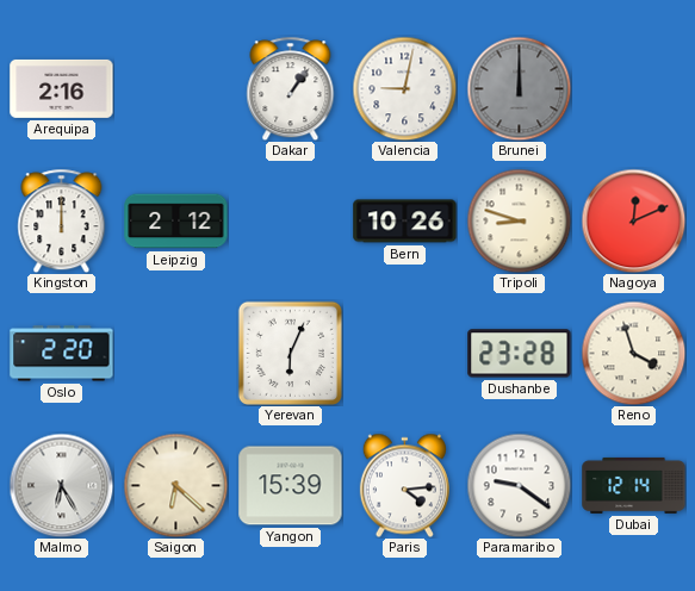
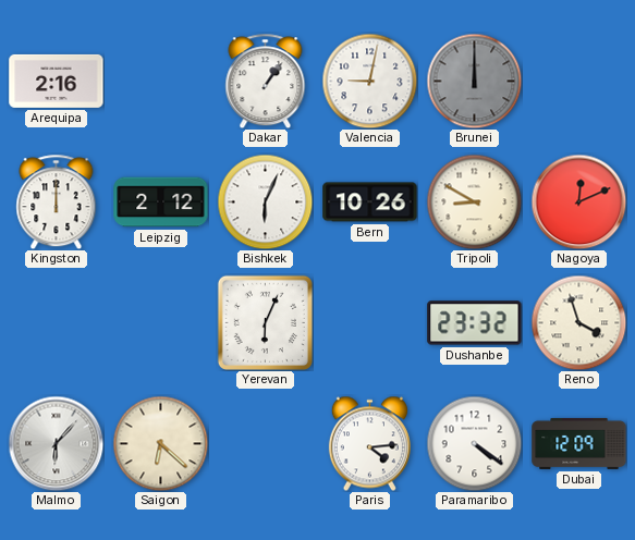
Bishkek: none -> 6:04
Tripoli: 8:48 -> 8:50
Oslo: 2:20 -> none
Dushanbe: 23:28 -> 23:32
Malmo: 6:25 -> 6:07
Yangon: 15:39 -> none
Paramaribo: 9:21 -> 4:21
Dubai: 12:14 -> 12:09
